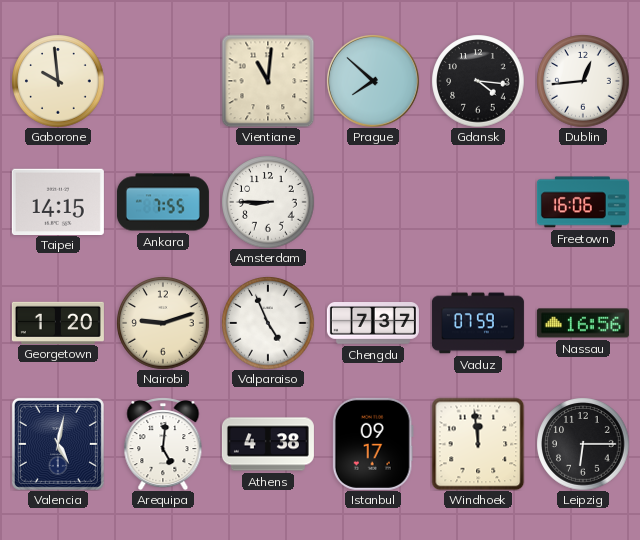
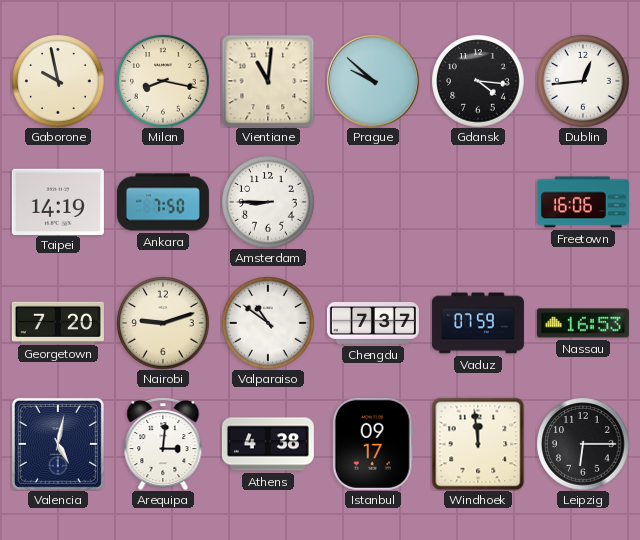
Gaborone: 9:59 -> 9:58
Milan: none -> 8:17
Prague: 7:52 -> 9:52
Taipei: 14:15 -> 14:19
Ankara: 7:55 -> 7:50
Georgetown: 1:20 -> 7:20
Valparaiso: 4:56 -> 10:51
Nassau: 16:56 -> 16:53
Arequipa: 5:01 -> 3:01
